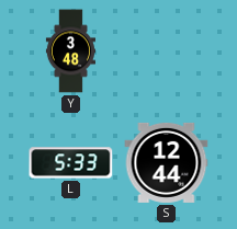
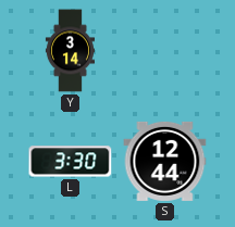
Y: 3:48 -> 3:14
L: 5:33 -> 3:30
